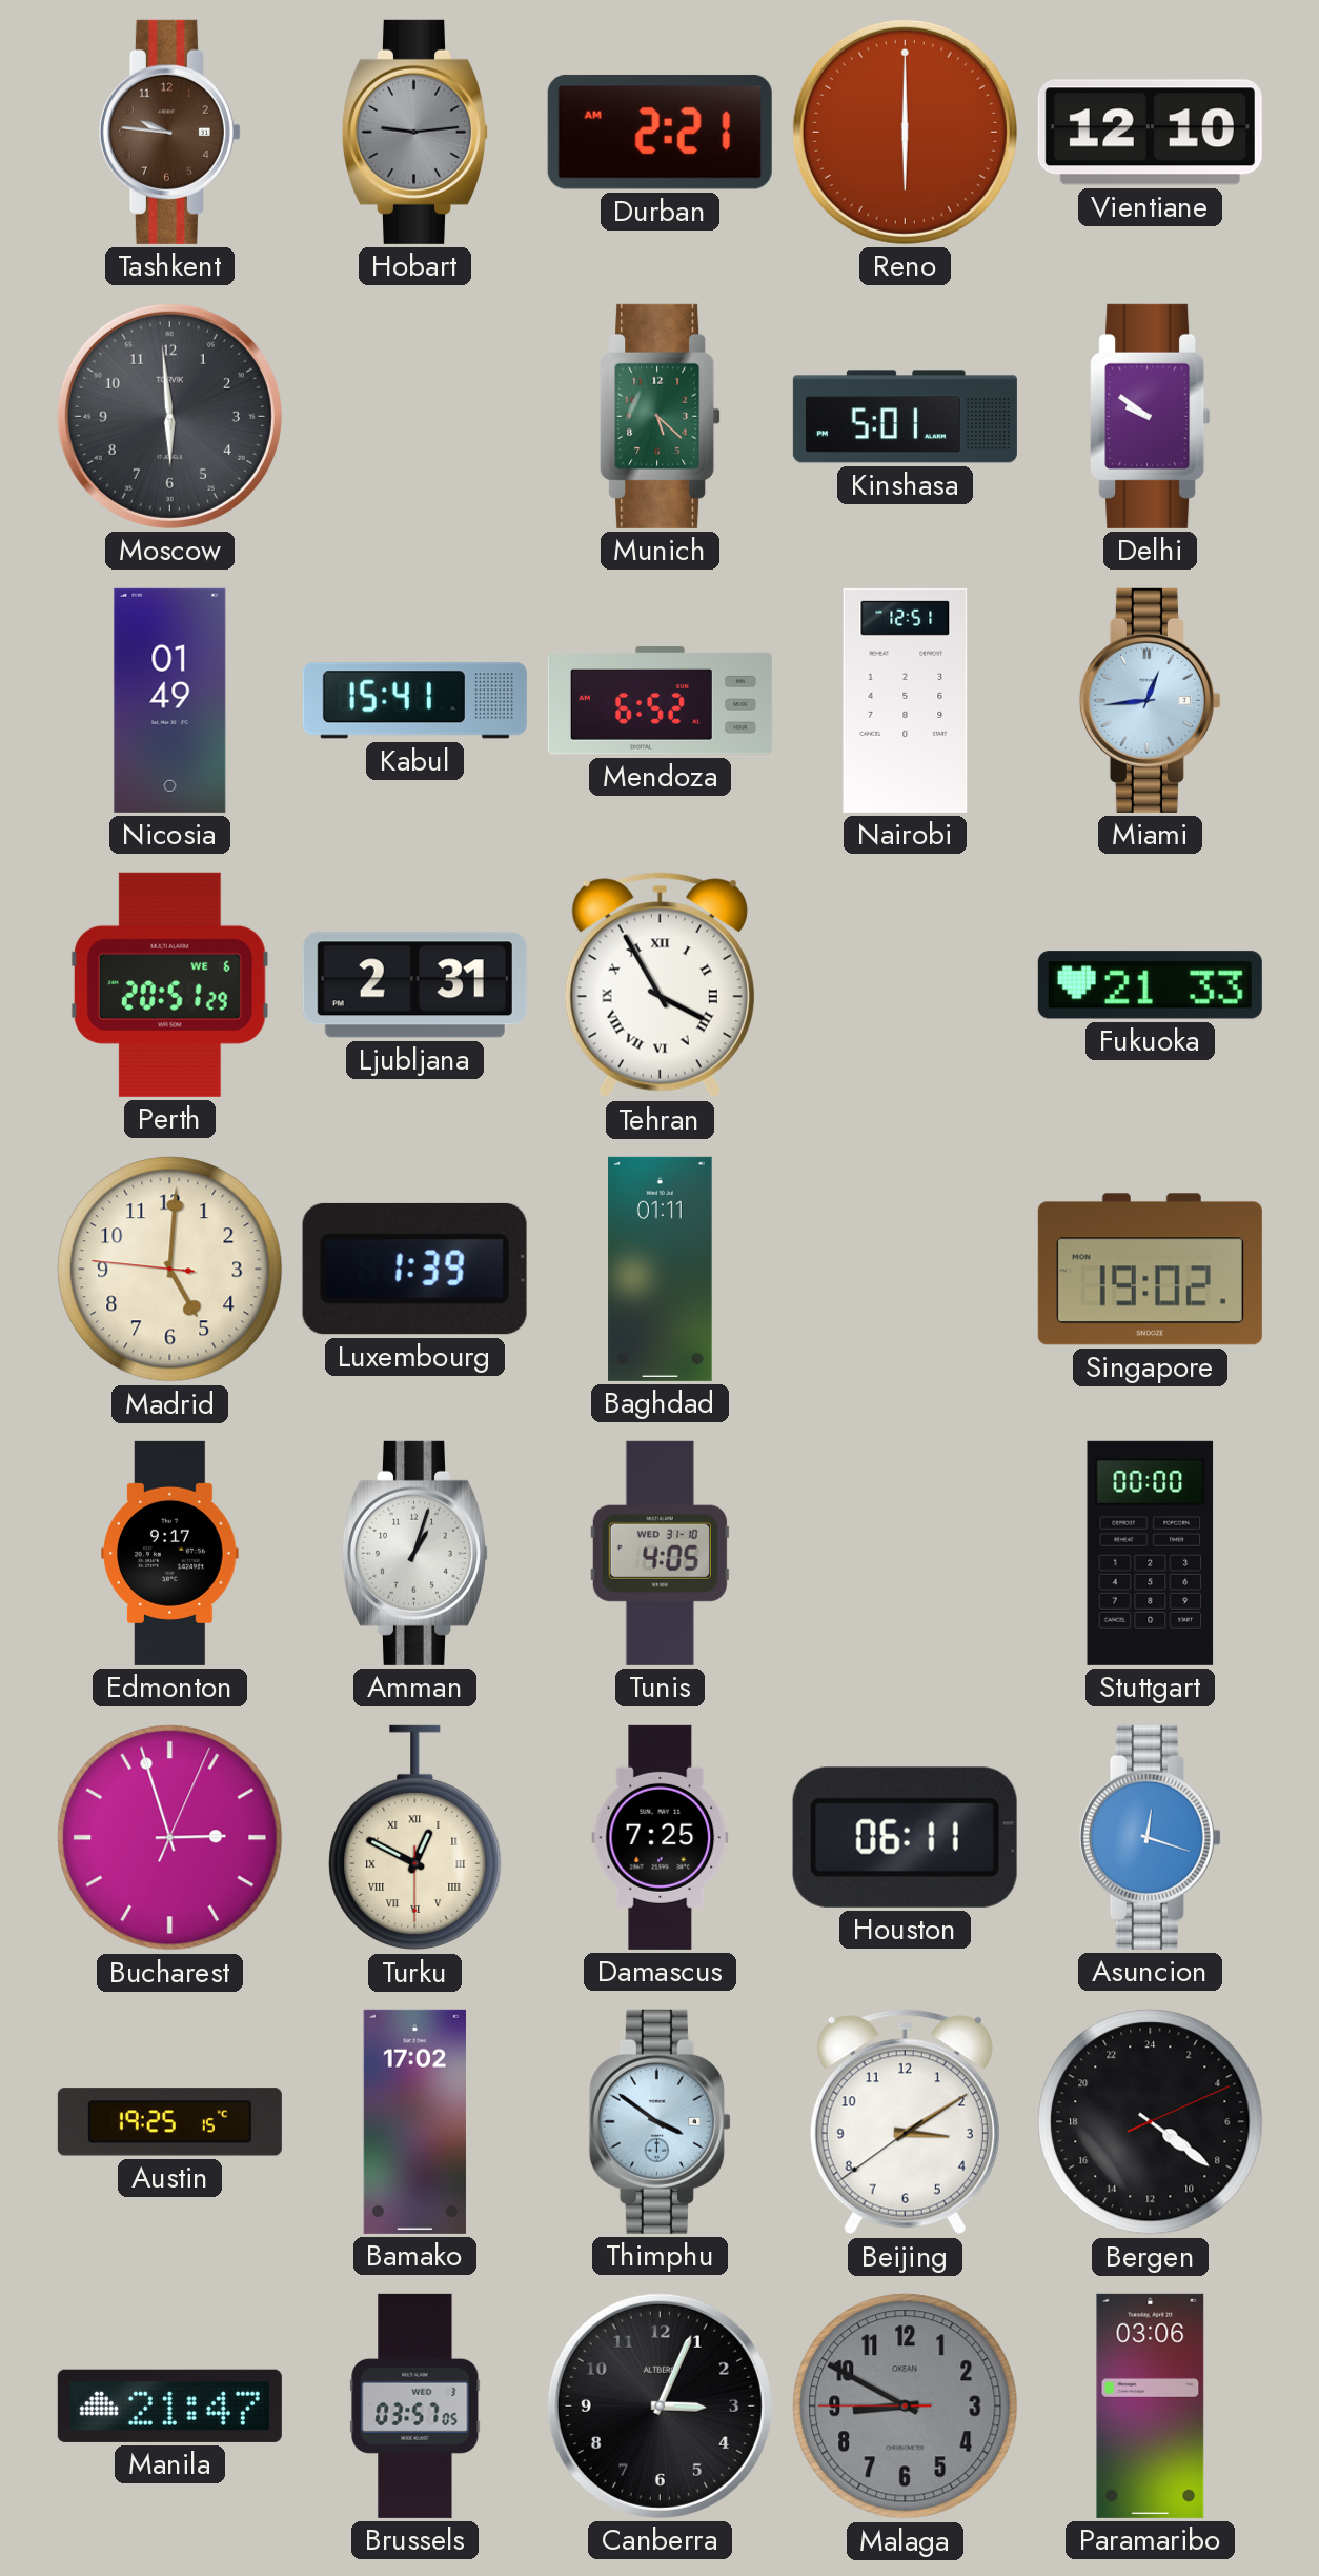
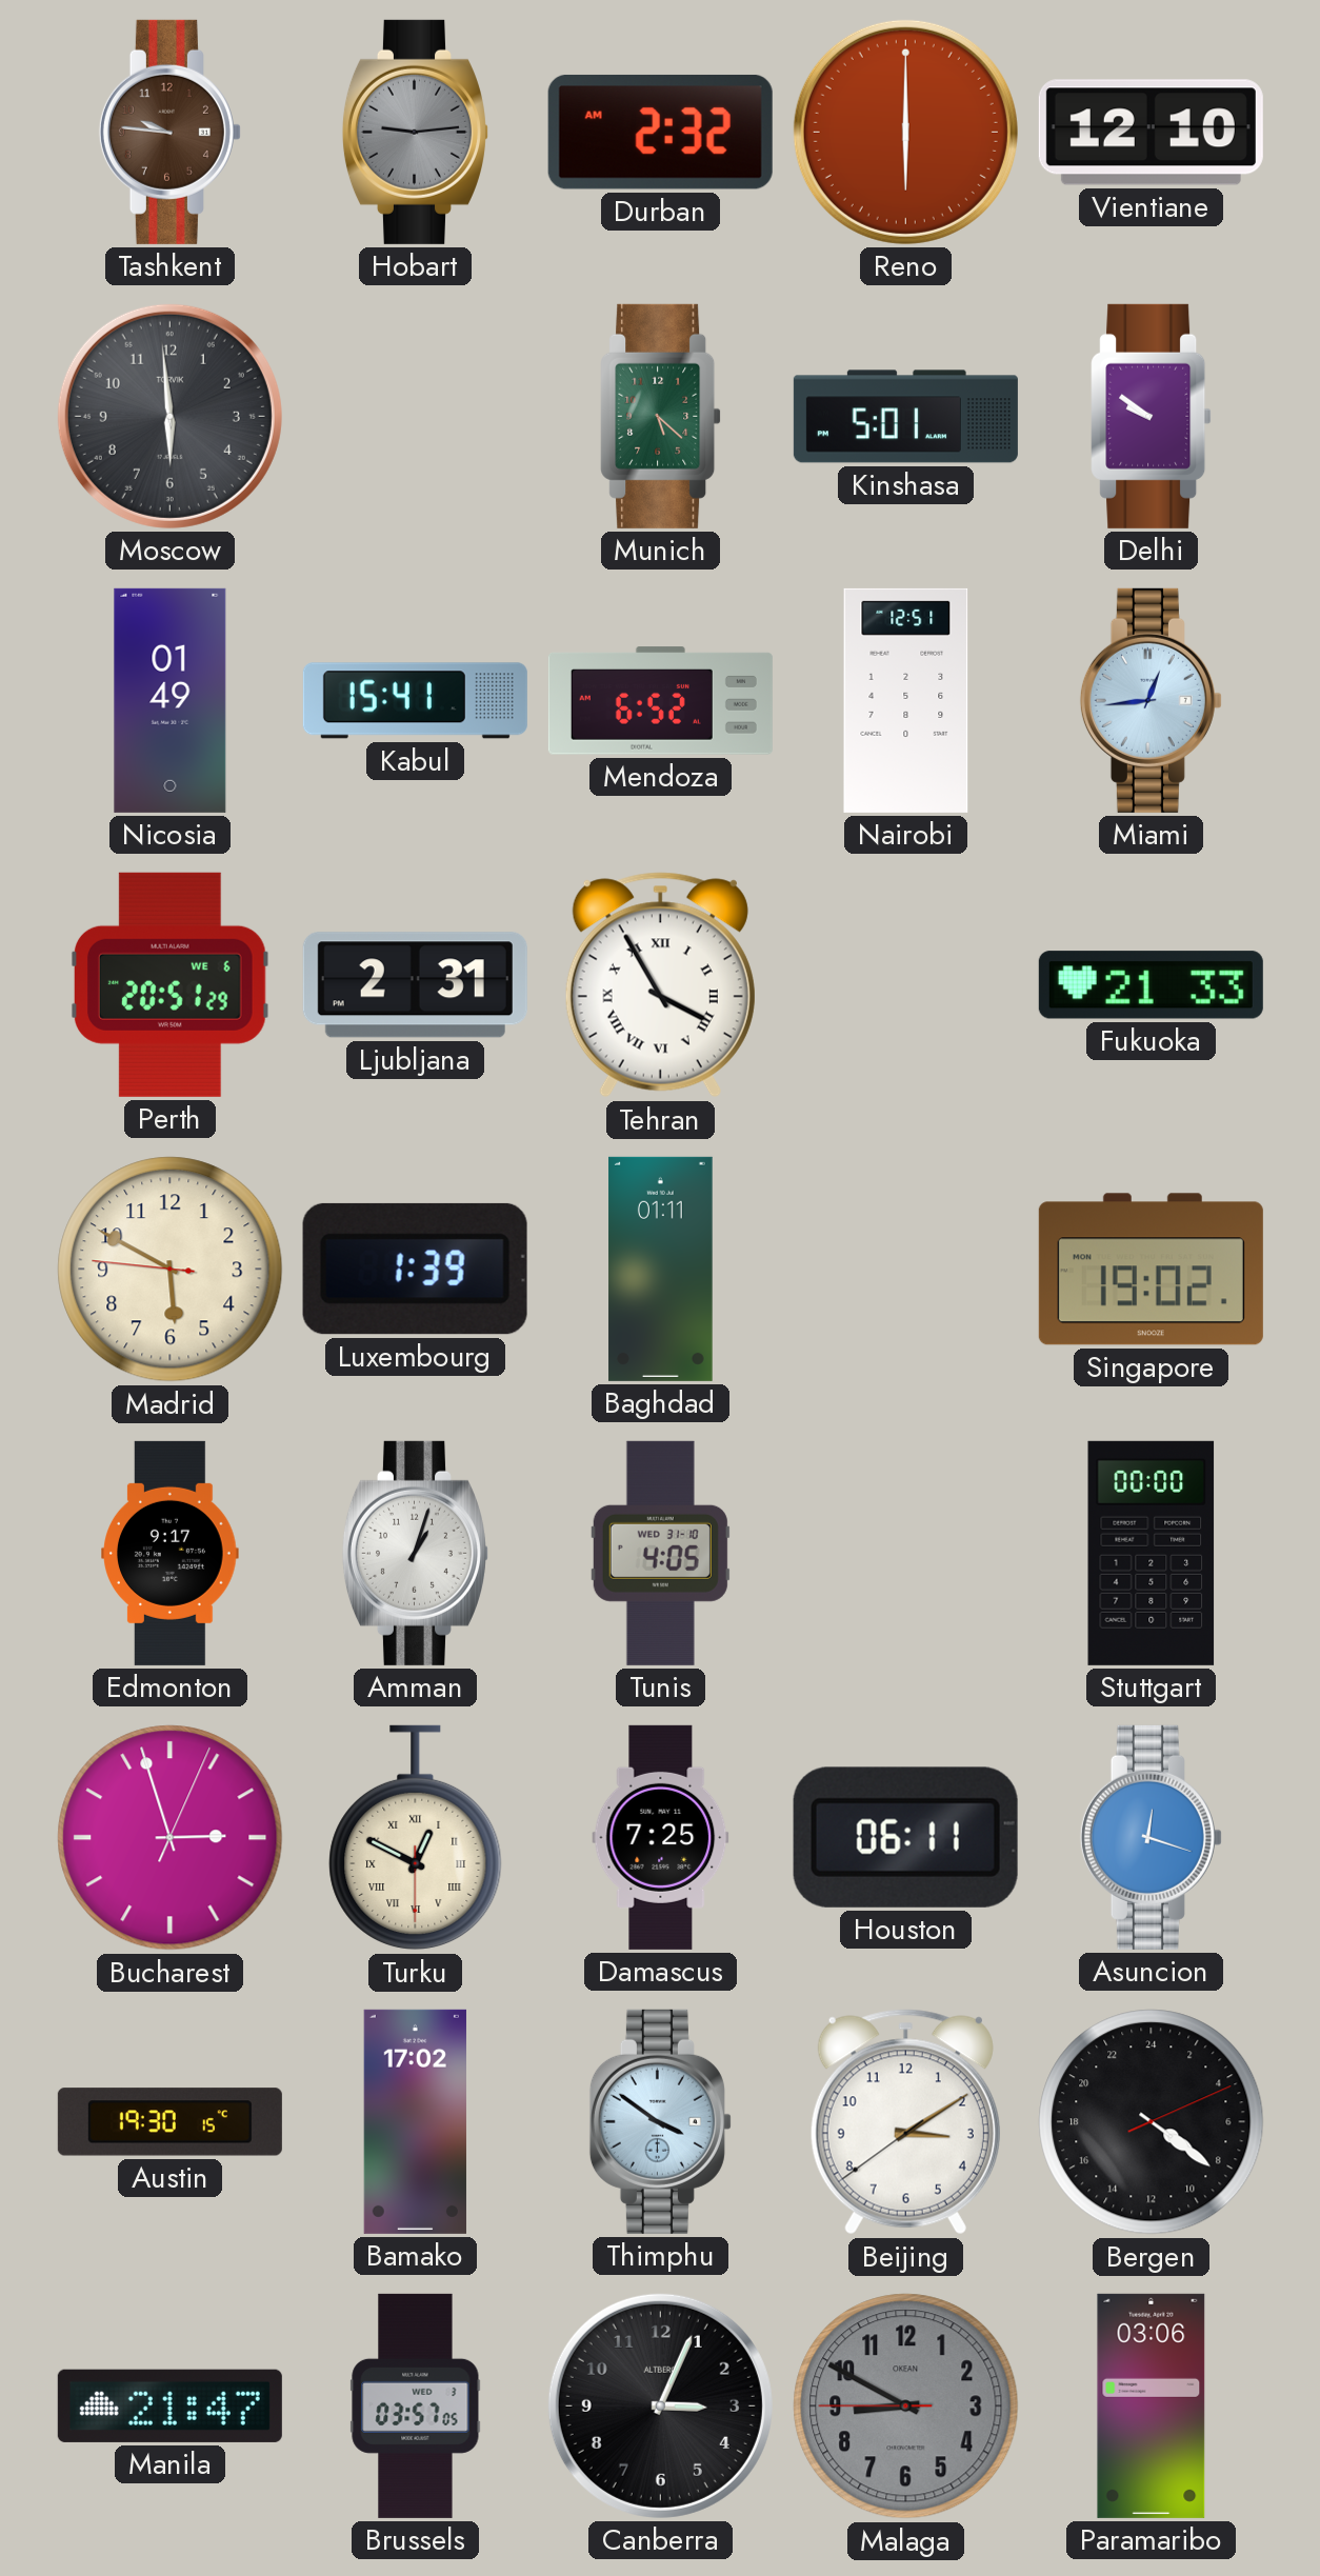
Durban: 2:21 -> 2:32
Madrid: 5:00 -> 5:49
Austin: 19:25 -> 19:30
